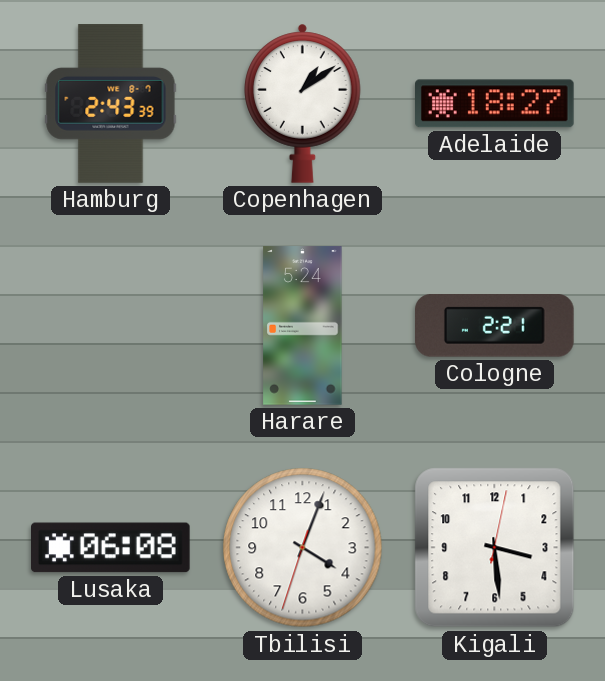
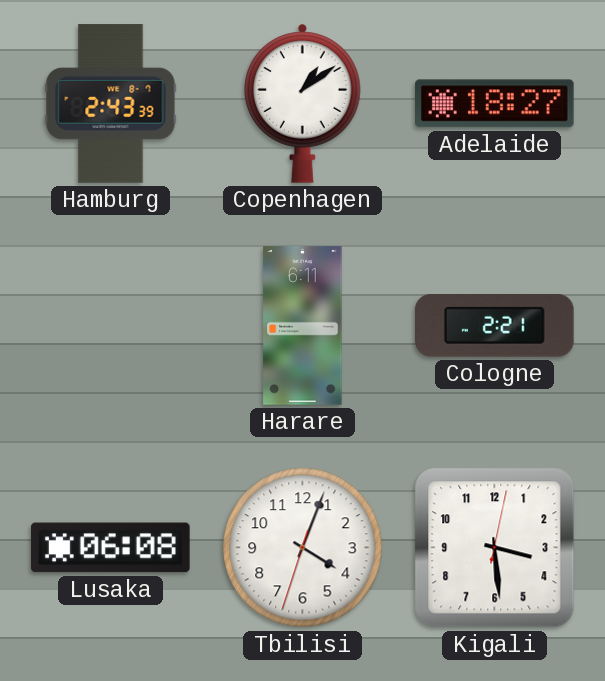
Harare: 5:24 -> 6:11
